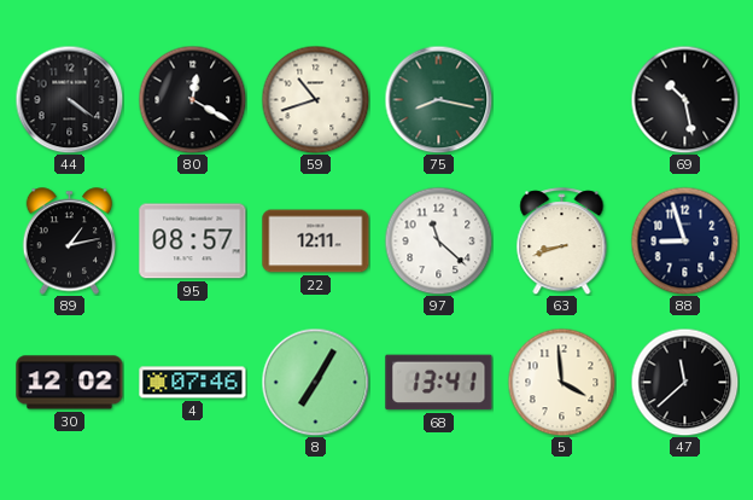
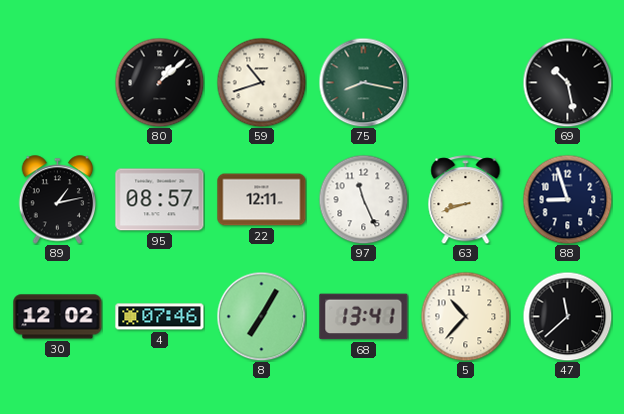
44: 4:21 -> none
80: 12:20 -> 1:08
97: 11:22 -> 11:26
5: 3:59 -> 10:37
